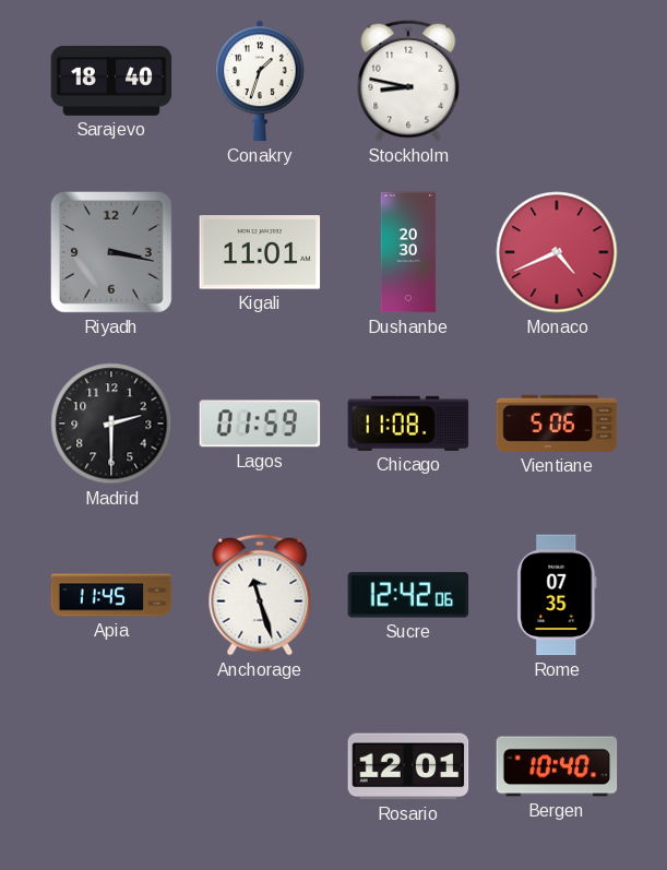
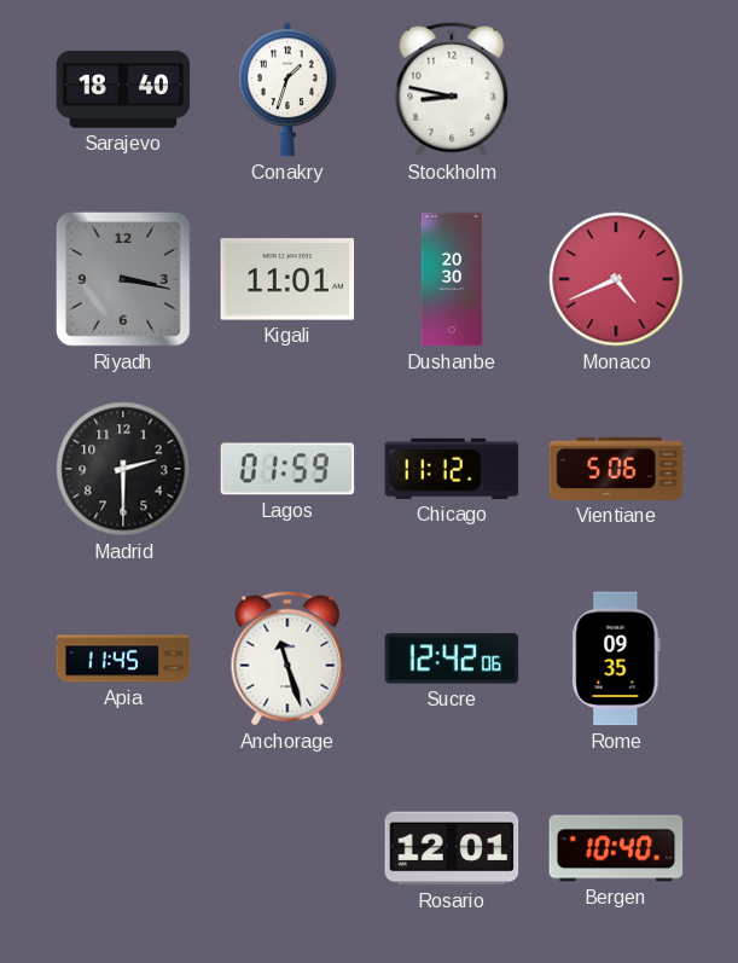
Chicago: 11:08 -> 11:12
Rome: 07:35 -> 09:35
